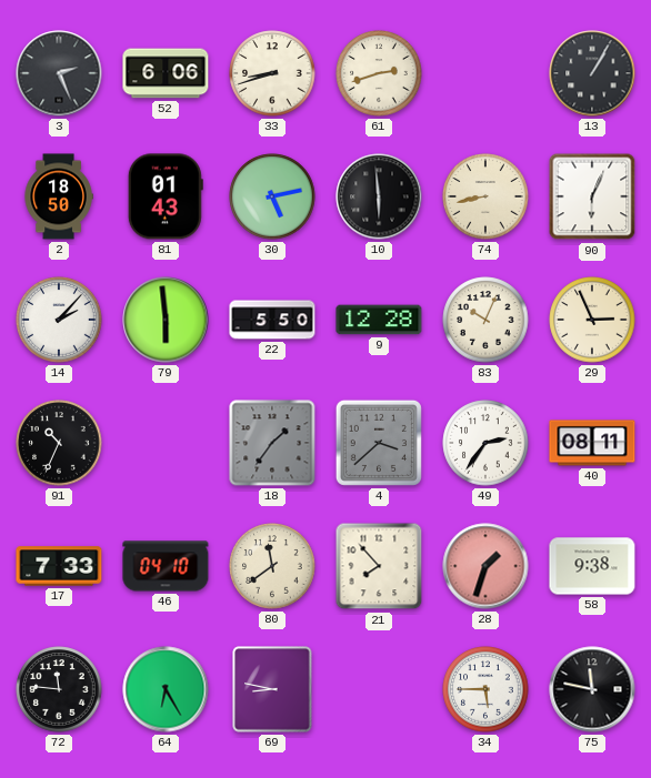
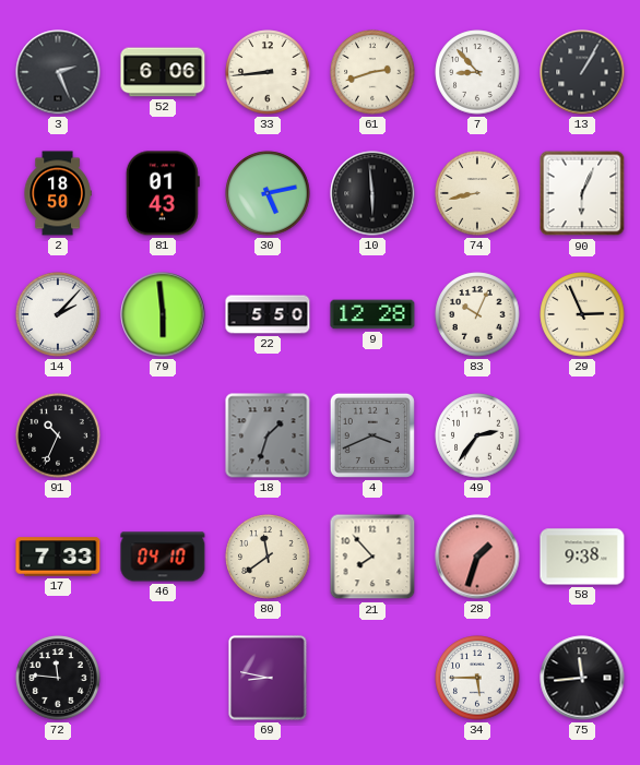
33: 8:42 -> 8:44
7: none -> 8:53
18: 1:36 -> 1:33
4: 3:38 -> 3:41
40: 08:11 -> none
64: 6:25 -> none
75: 11:47 -> 11:44
